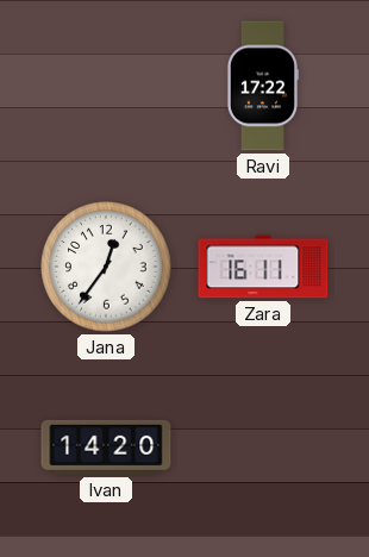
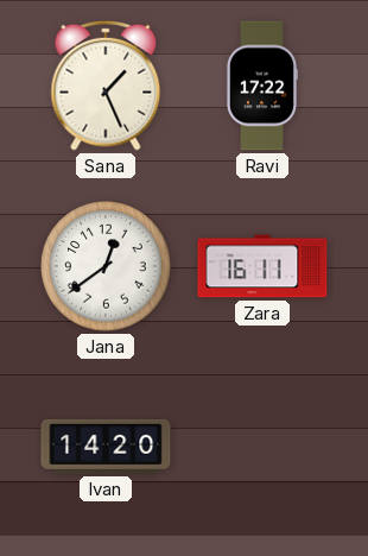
Sana: none -> 1:26
Jana: 12:36 -> 12:39
